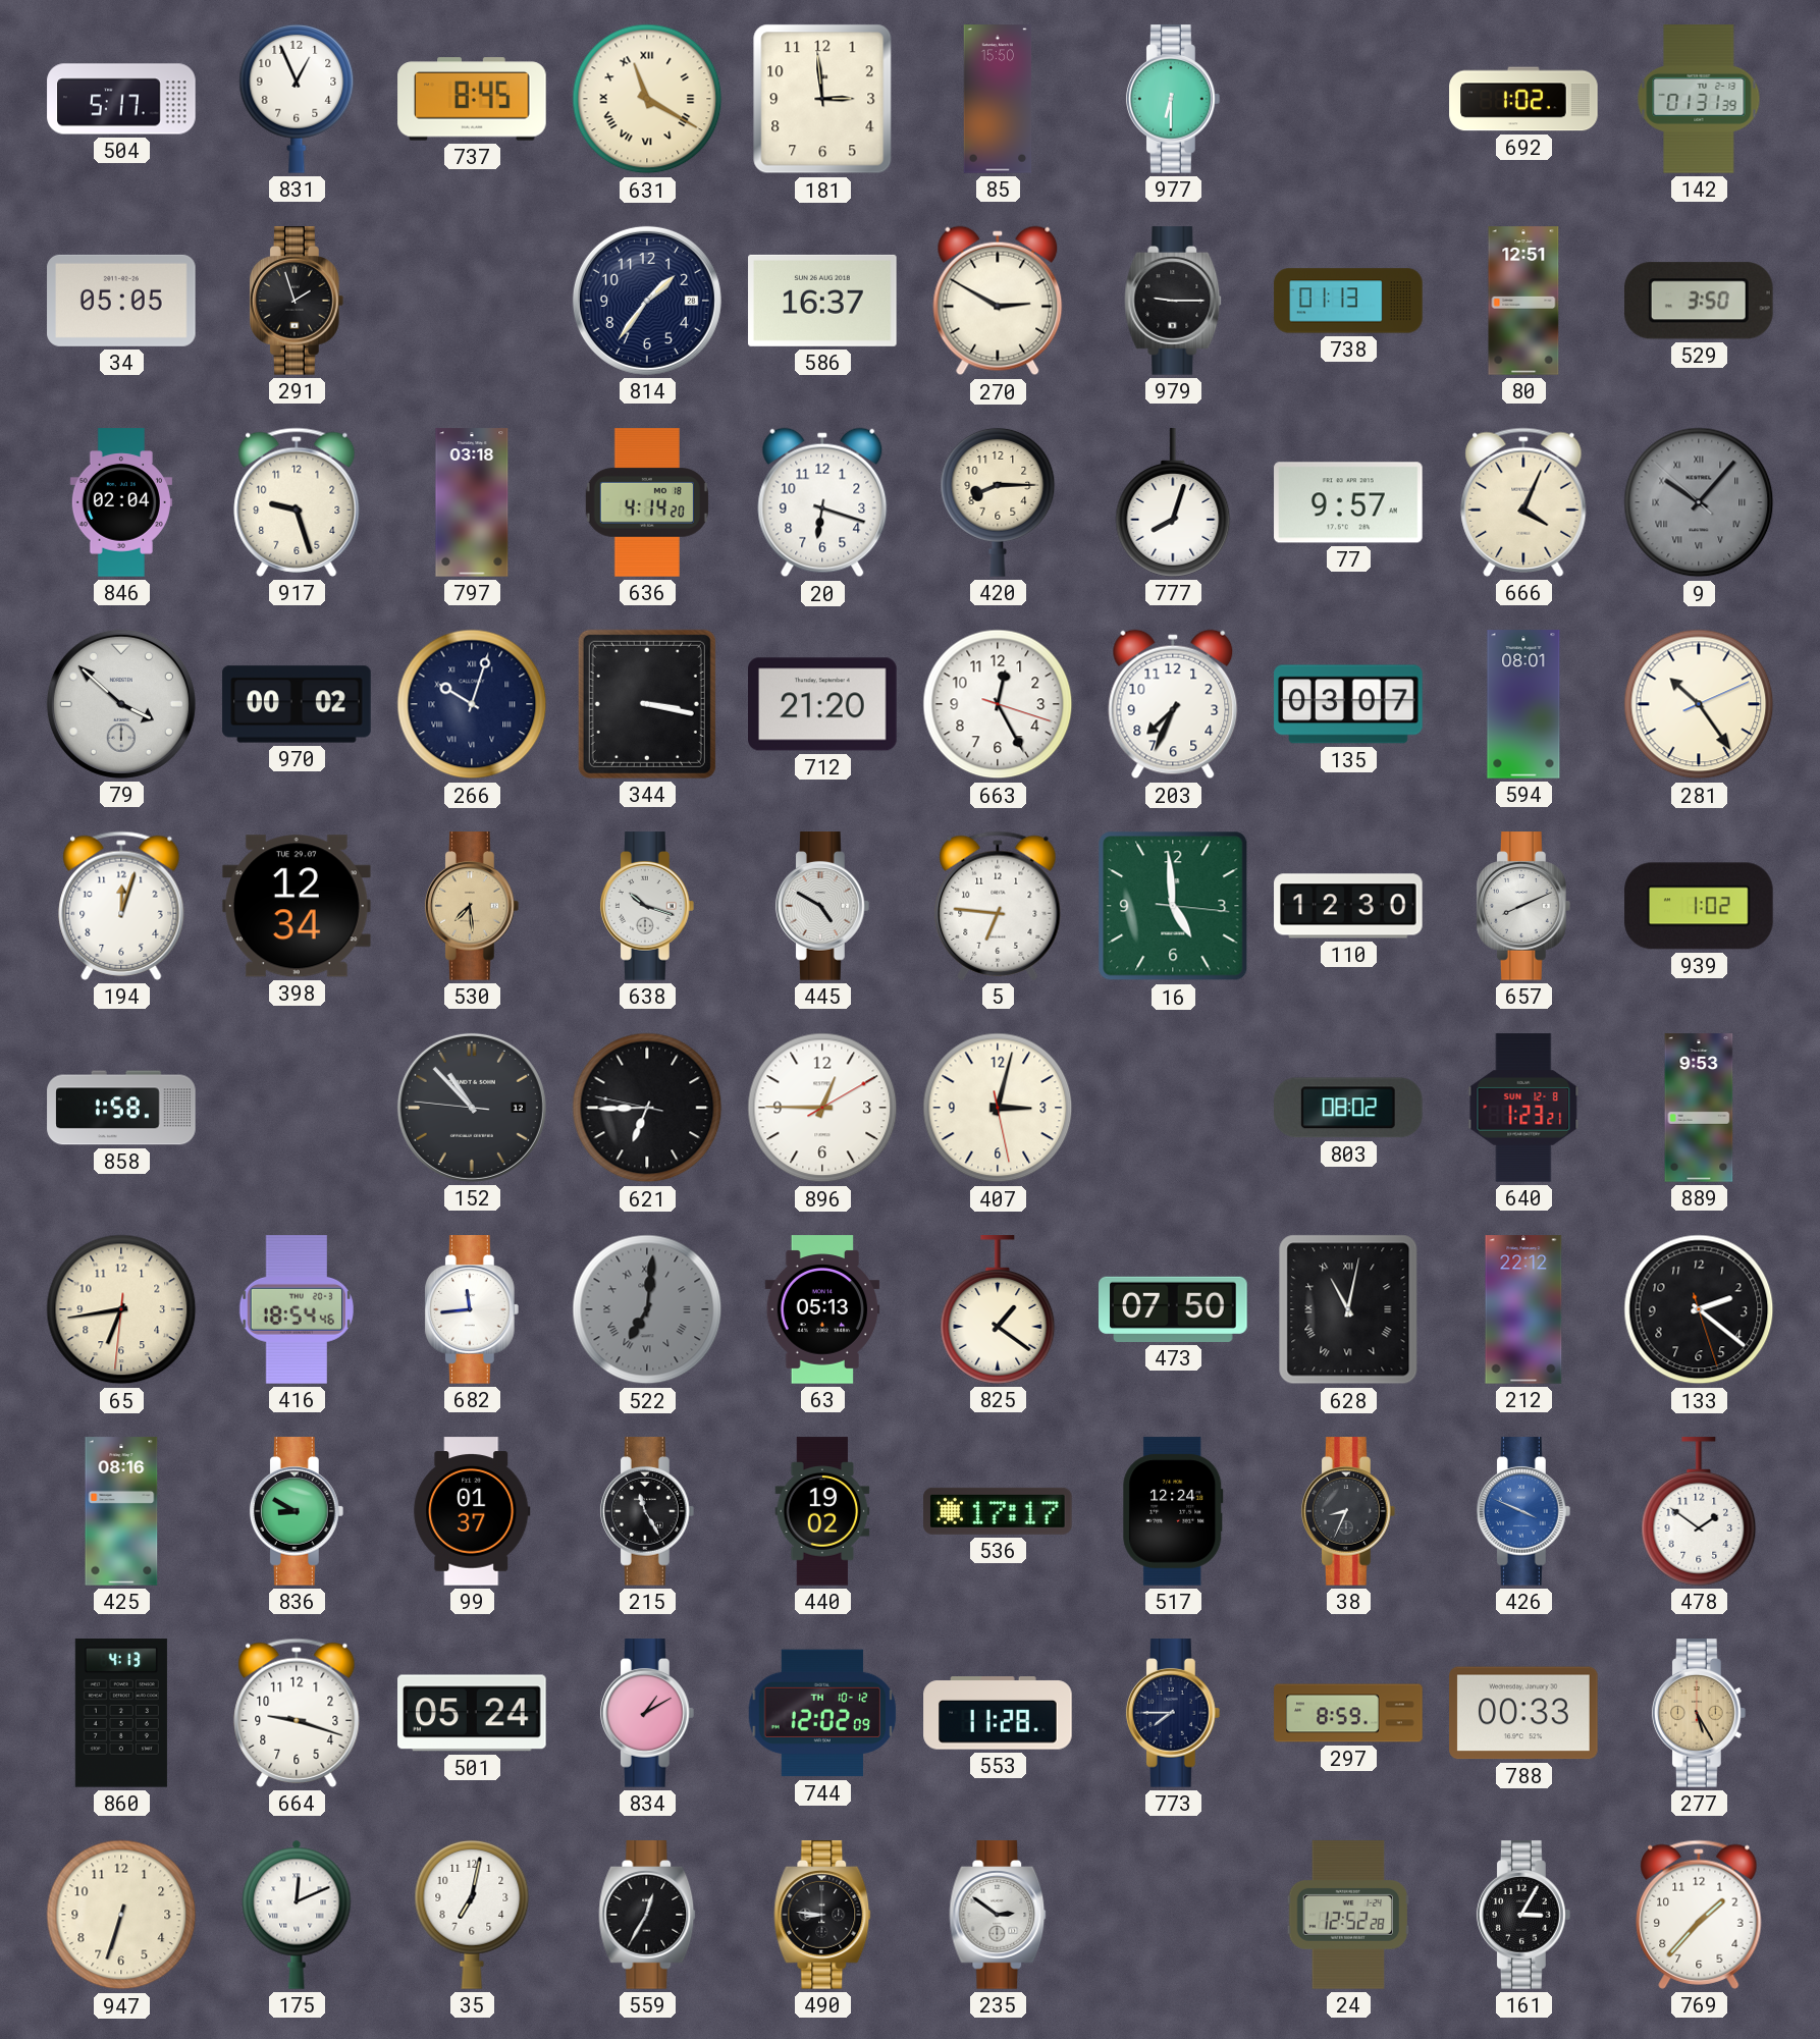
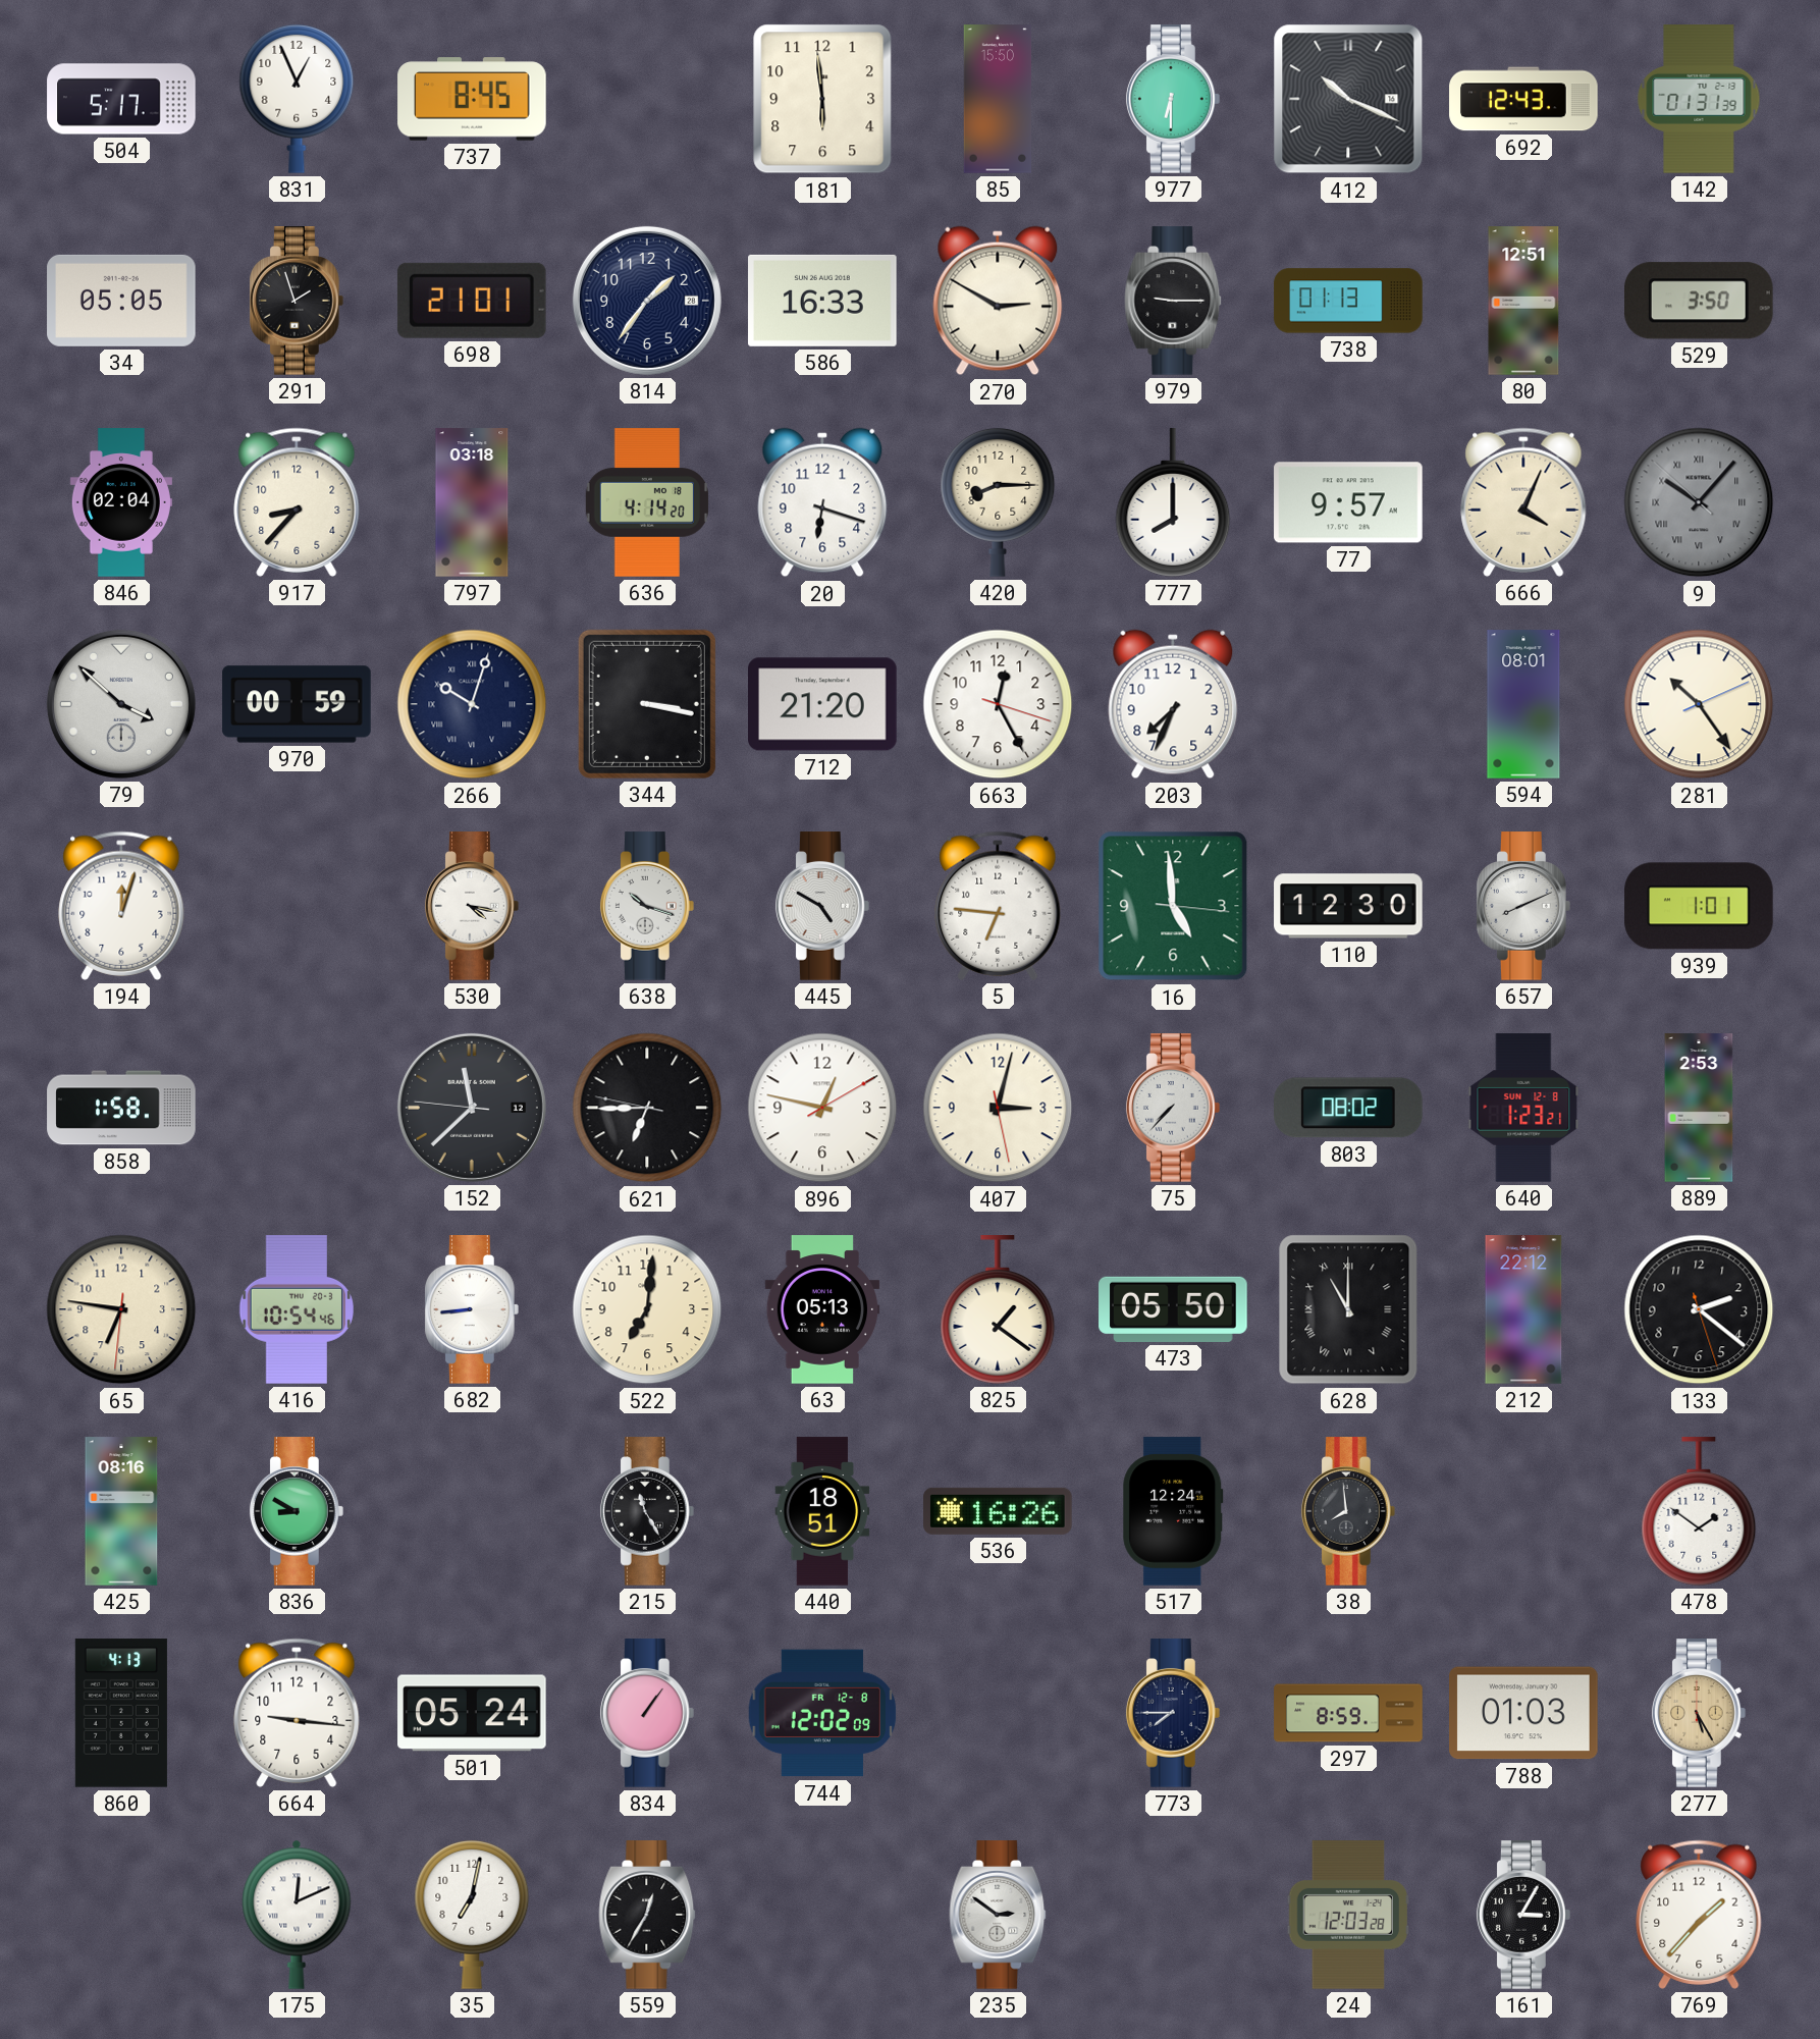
631: 11:20 -> none
181: 2:59 -> 5:59
412: none -> 10:19
692: 1:02 -> 12:43
698: none -> 21:01
586: 16:37 -> 16:33
917: 9:27 -> 8:37
777: 8:03 -> 8:00
970: 00:02 -> 00:59
135: 03:07 -> none
398: 12:34 -> none
530: 7:29 -> 4:17
530 dial: champagne -> white
939: 1:02 -> 1:01
152: 10:52 -> 11:37
896: 12:45 -> 12:47
75: none -> 7:37
889: 9:53 -> 2:53
65: 6:43 -> 6:46
416: 18:54 -> 10:54
682: 11:44 -> 8:44
522 dial: grey -> cream
522 numerals: Roman -> Arabic
473: 07:50 -> 05:50
628: 11:02 -> 11:00
99: 01:37 -> none
440: 19:02 -> 18:51
536: 17:17 -> 16:26
38: 8:34 -> 7:59
426: 3:49 -> none
664: 9:18 -> 9:16
834: 1:10 -> 1:06
744 date: TH 10-12 -> FR 12-8
553: 11:28 -> none
788: 00:33 -> 01:03
947: 6:33 -> none
490: 8:46 -> none
24: 12:52 -> 12:03
